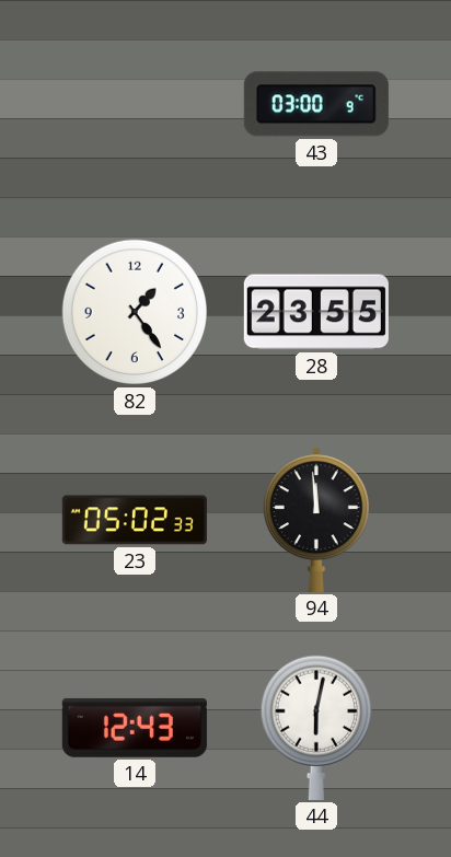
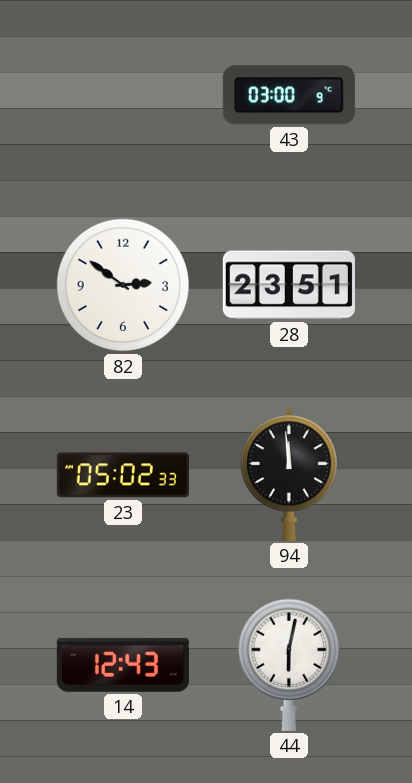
82: 1:24 -> 2:51
28: 23:55 -> 23:51
